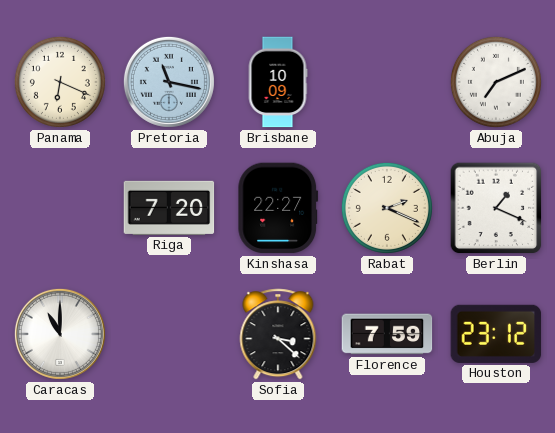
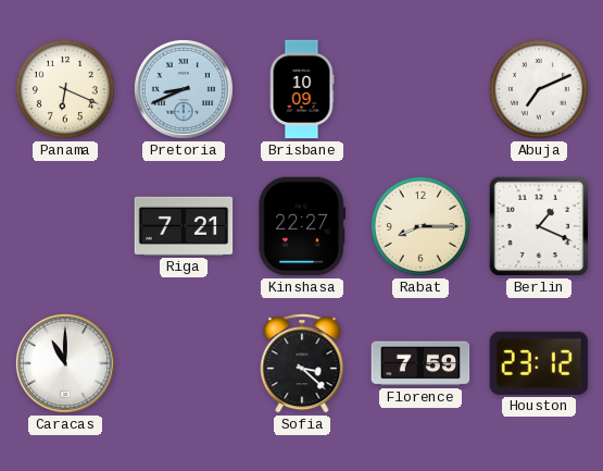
Pretoria: 11:17 -> 8:41
Riga: 7:20 -> 7:21
Rabat: 2:19 -> 8:15
